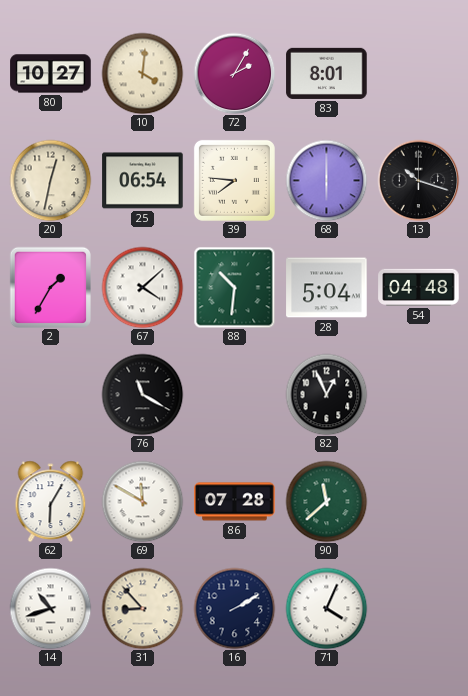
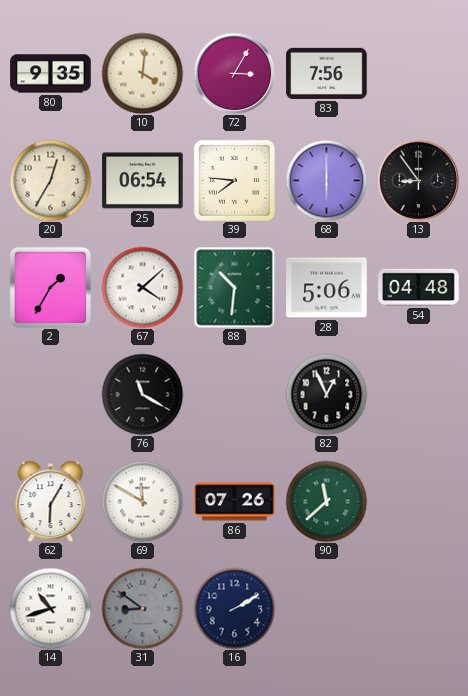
80: 10:27 -> 9:35
72: 2:05 -> 3:05
83: 8:01 -> 7:56
20: 12:32 -> 12:35
13: 10:18 -> 8:54
28: 5:04 -> 5:06
86: 07:28 -> 07:26
31: 8:53 -> 8:51
31 dial: cream -> grey
71: 4:04 -> none
